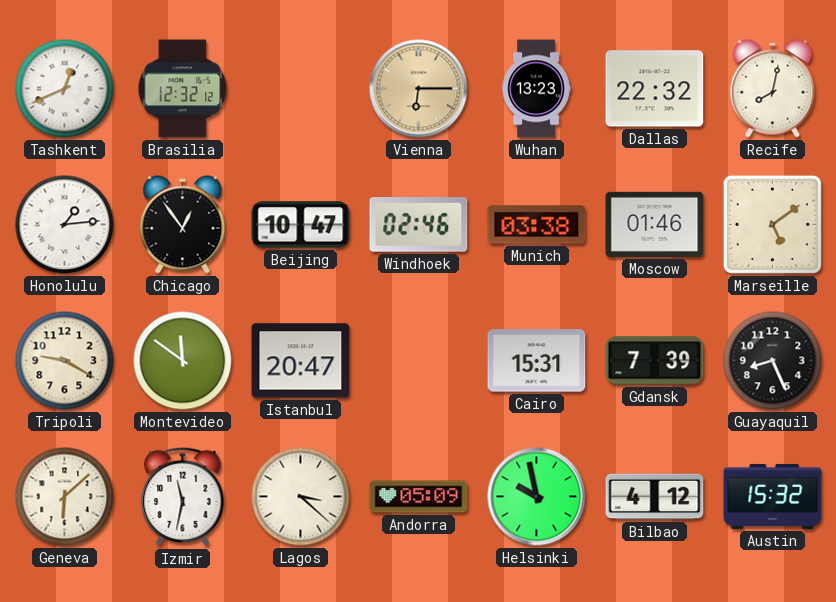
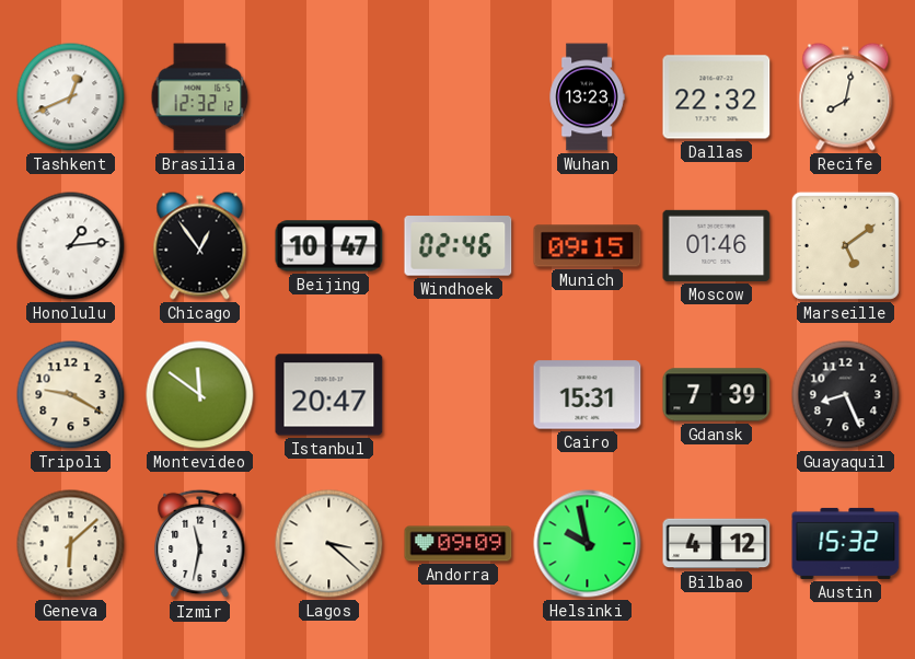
Vienna: 6:15 -> none
Munich: 03:38 -> 09:15
Andorra: 05:09 -> 09:09
